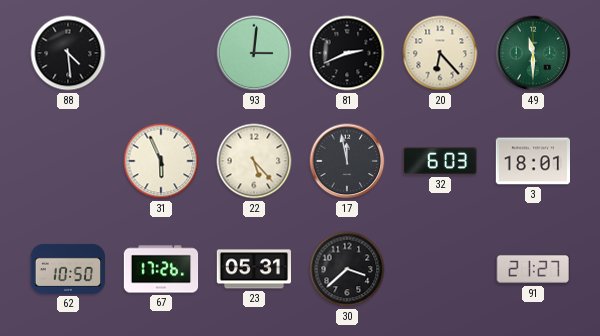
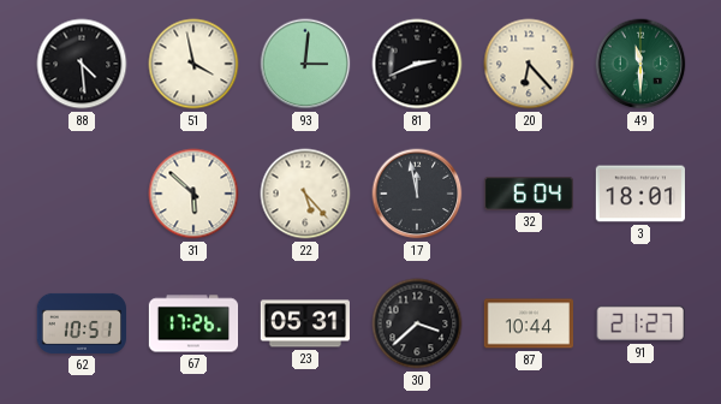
51: none -> 3:58
31: 5:56 -> 5:52
32: 6:03 -> 6:04
62: 10:50 -> 10:51
87: none -> 10:44
